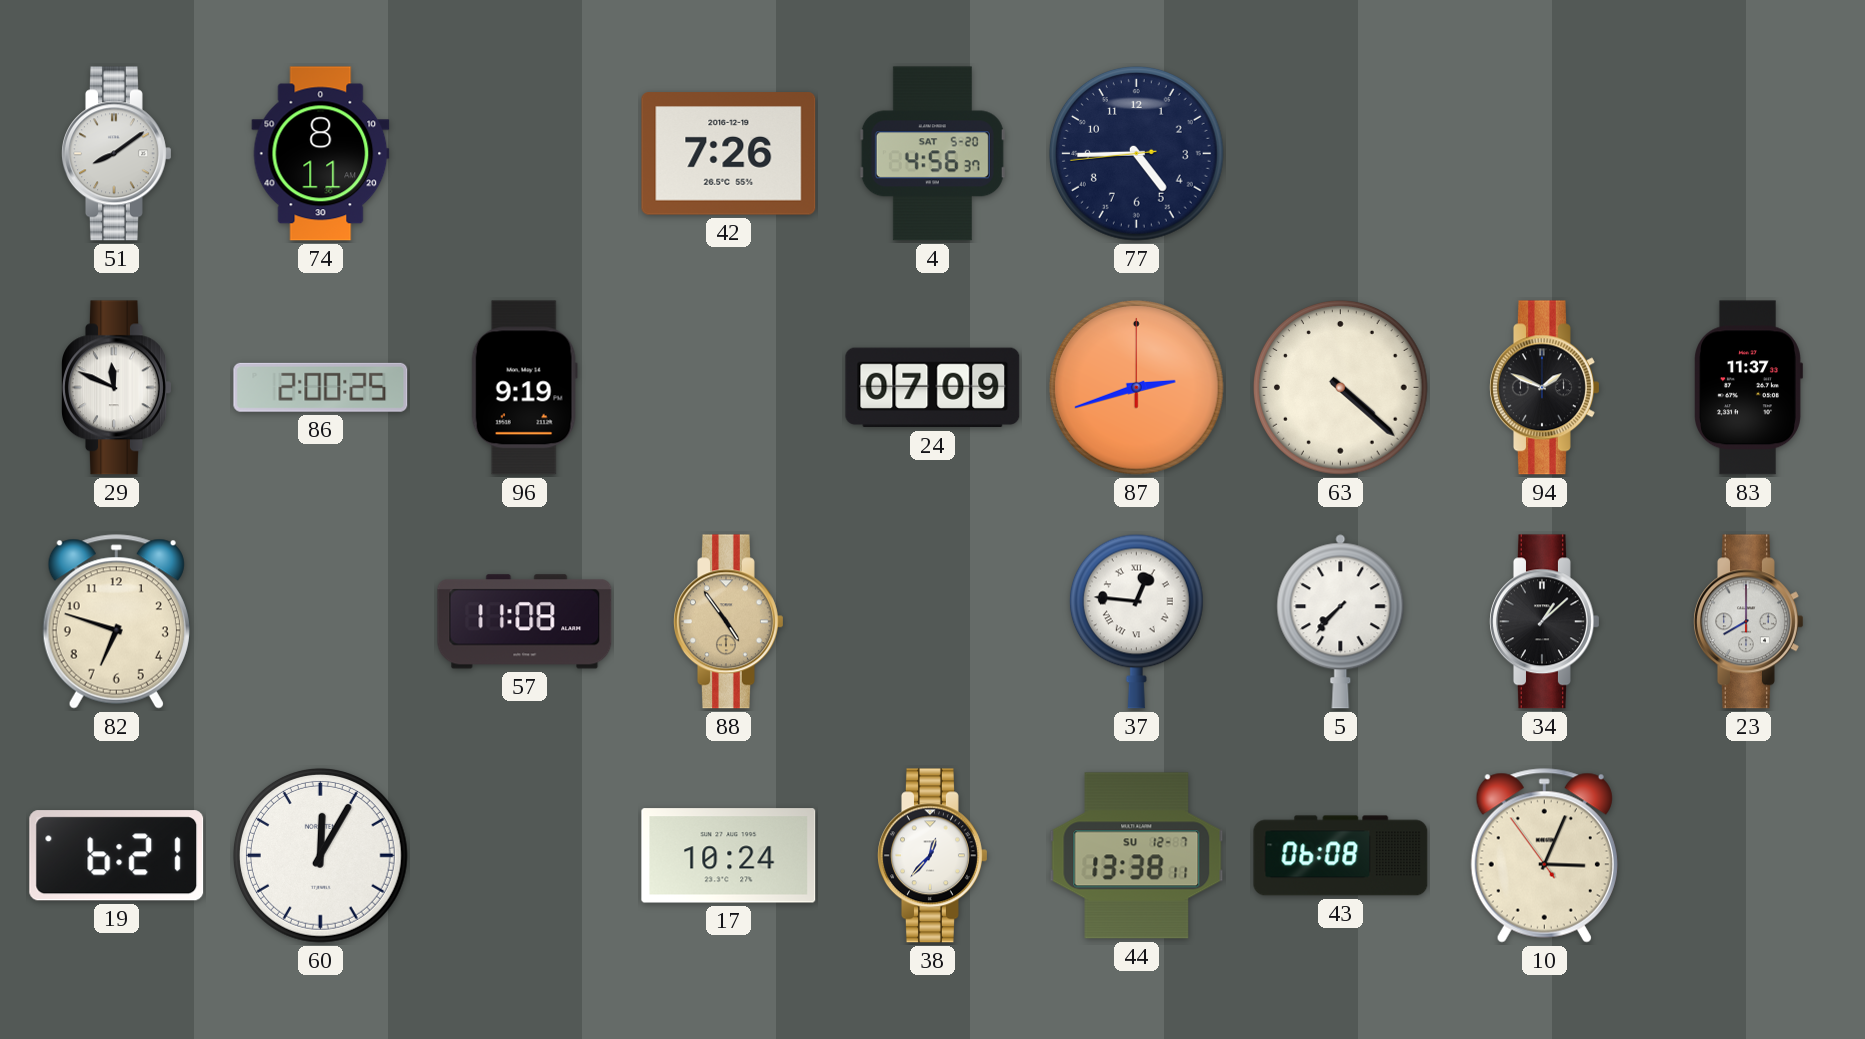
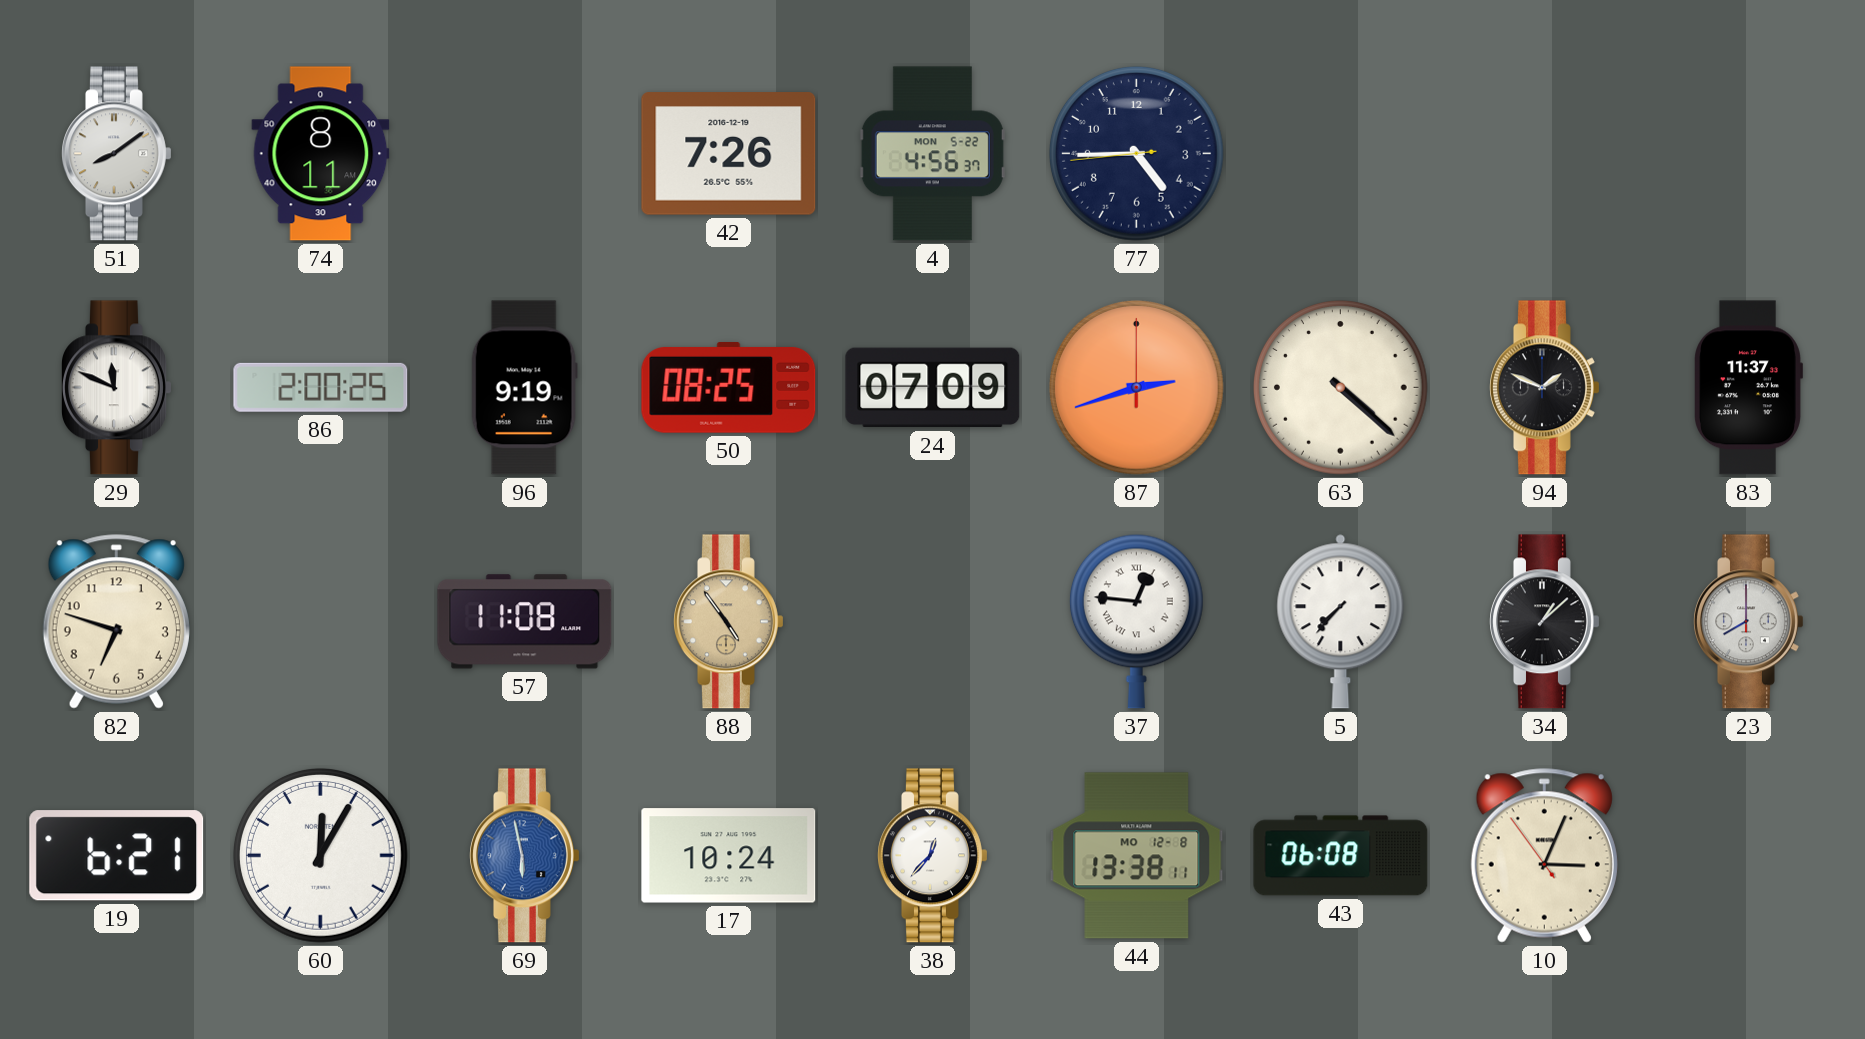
4 date: SAT 5-20 -> MON 5-22
50: none -> 08:25
69: none -> 5:58
44 date: SU 12-7 -> MO 12-8
